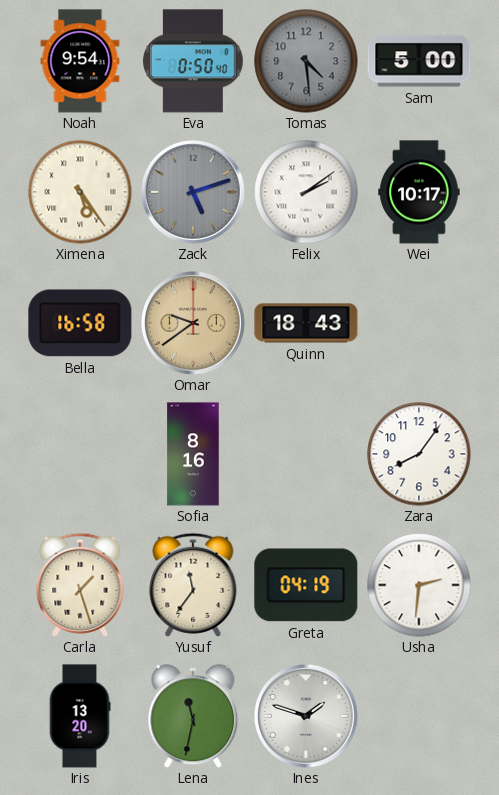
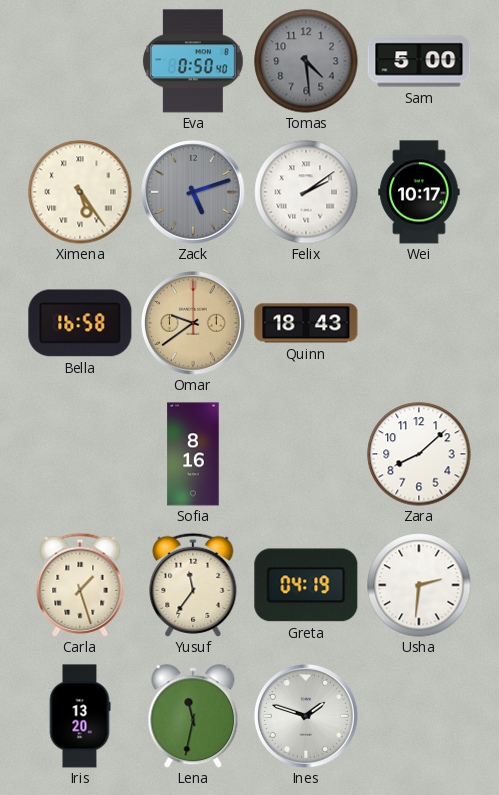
Noah: 9:54 -> none
Zara: 8:06 -> 8:08
